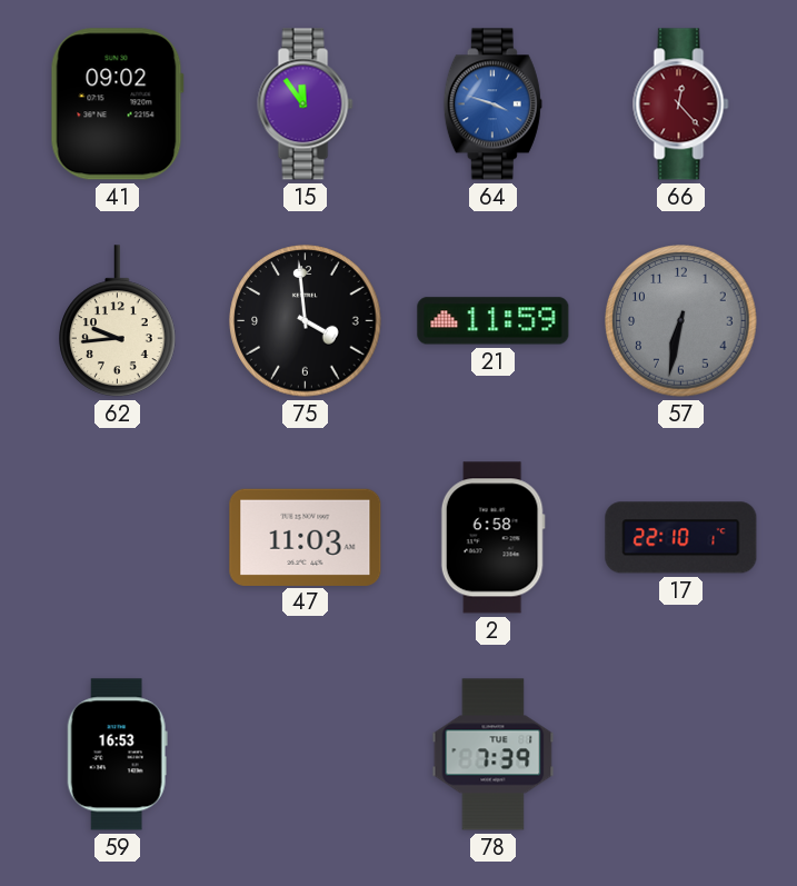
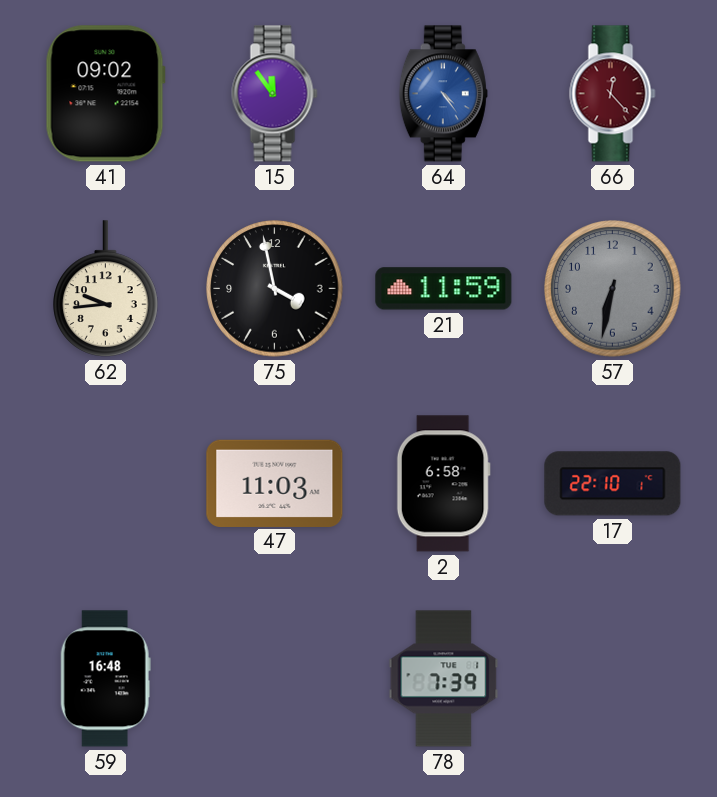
64: 3:48 -> 4:24
75: 3:59 -> 3:58
59: 16:53 -> 16:48
